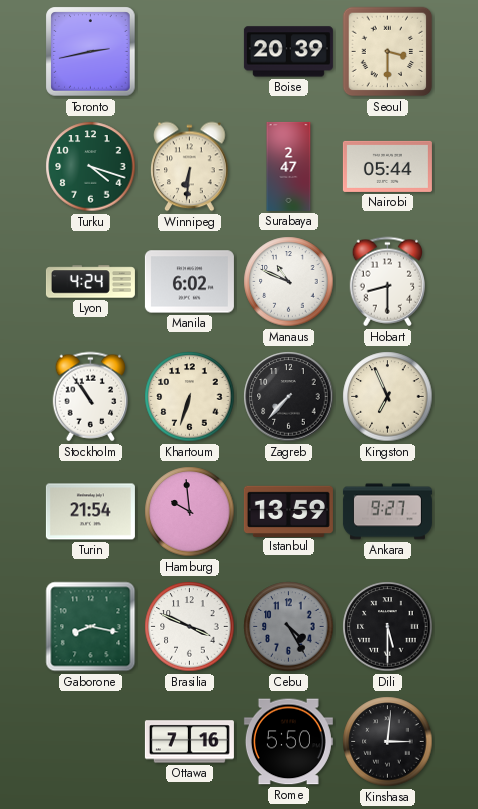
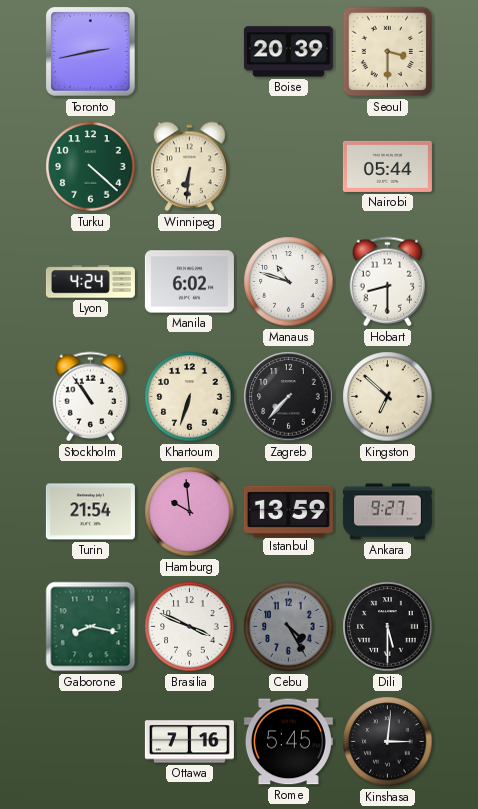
Turku: 4:18 -> 4:22
Surabaya: 2:47 -> none
Manaus: 10:49 -> 10:48
Kingston: 6:56 -> 6:52
Rome: 5:50 -> 5:45
